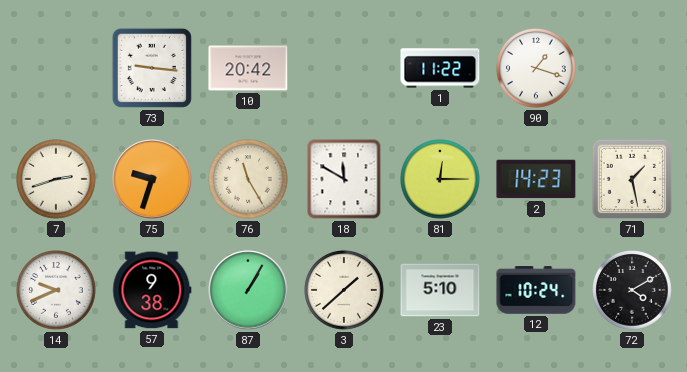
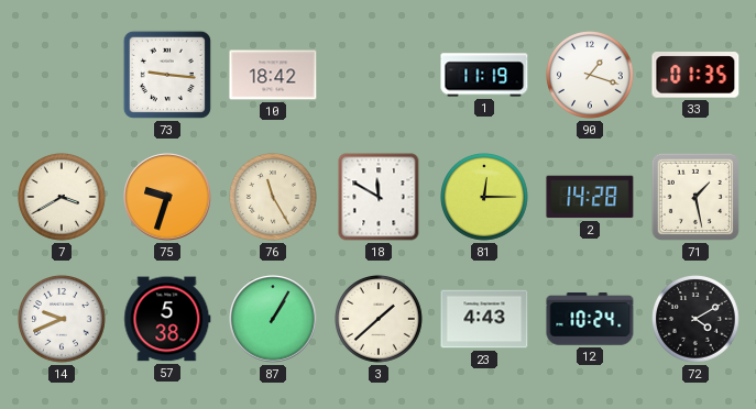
10: 20:42 -> 18:42
1: 11:22 -> 11:19
33: none -> 01:35
7: 2:42 -> 3:40
2: 14:23 -> 14:28
57: 9:38 -> 5:38
23: 5:10 -> 4:43
